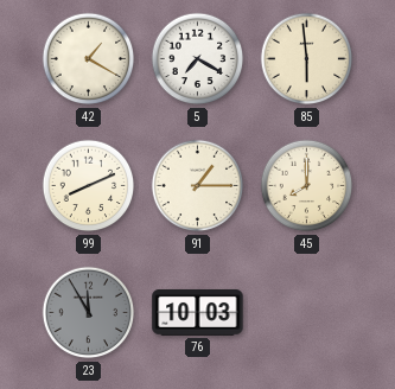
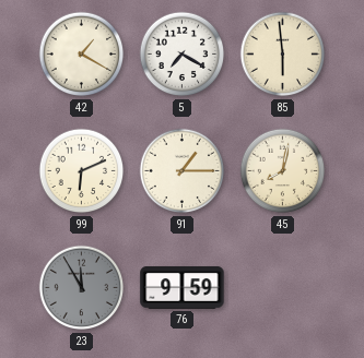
99: 8:11 -> 6:11
45: 8:00 -> 8:02
76: 10:03 -> 9:59
